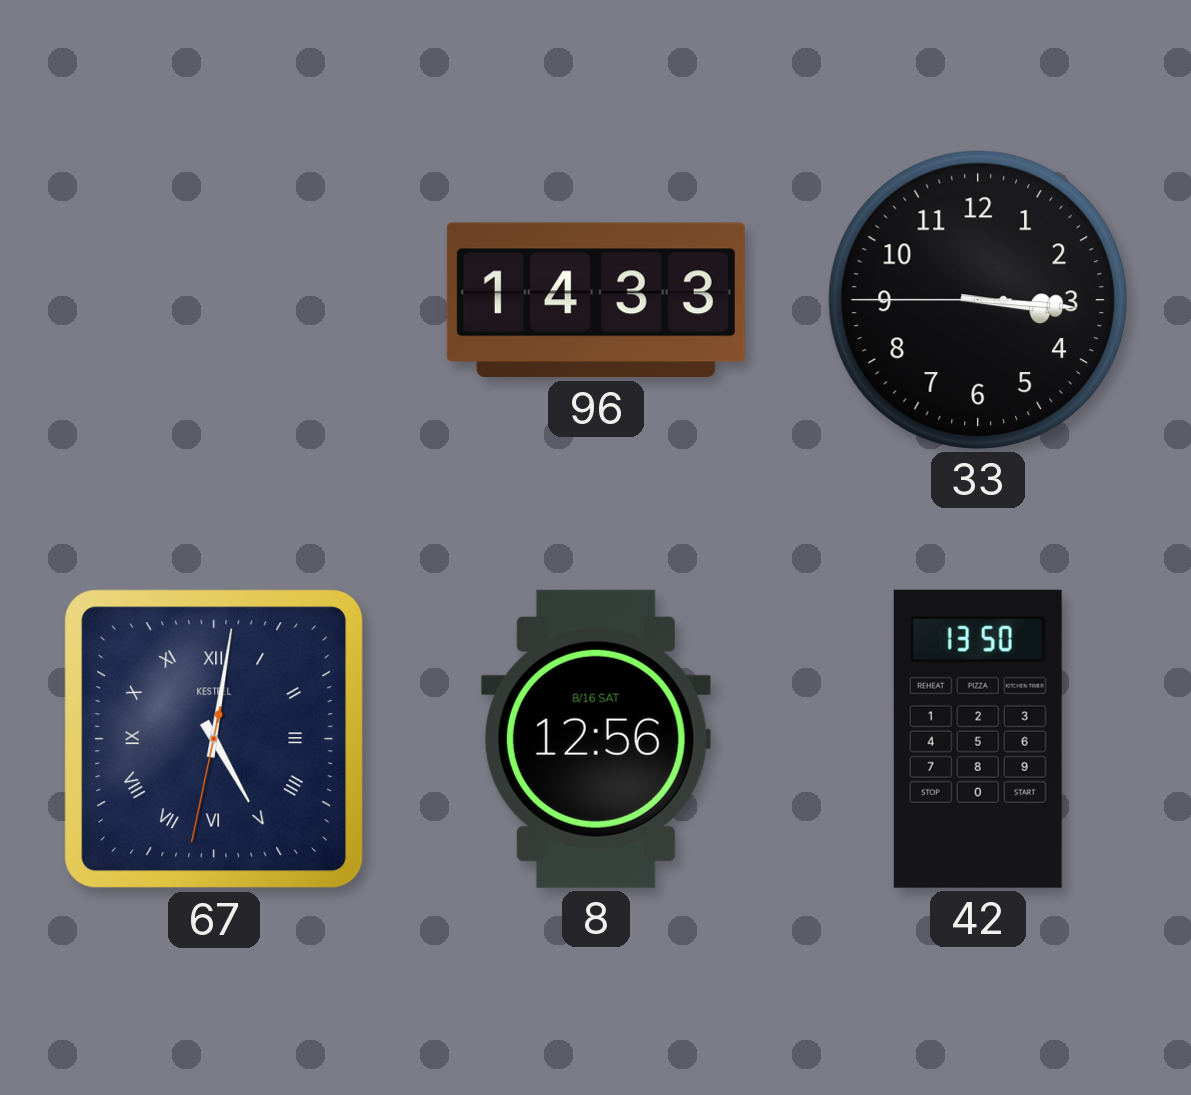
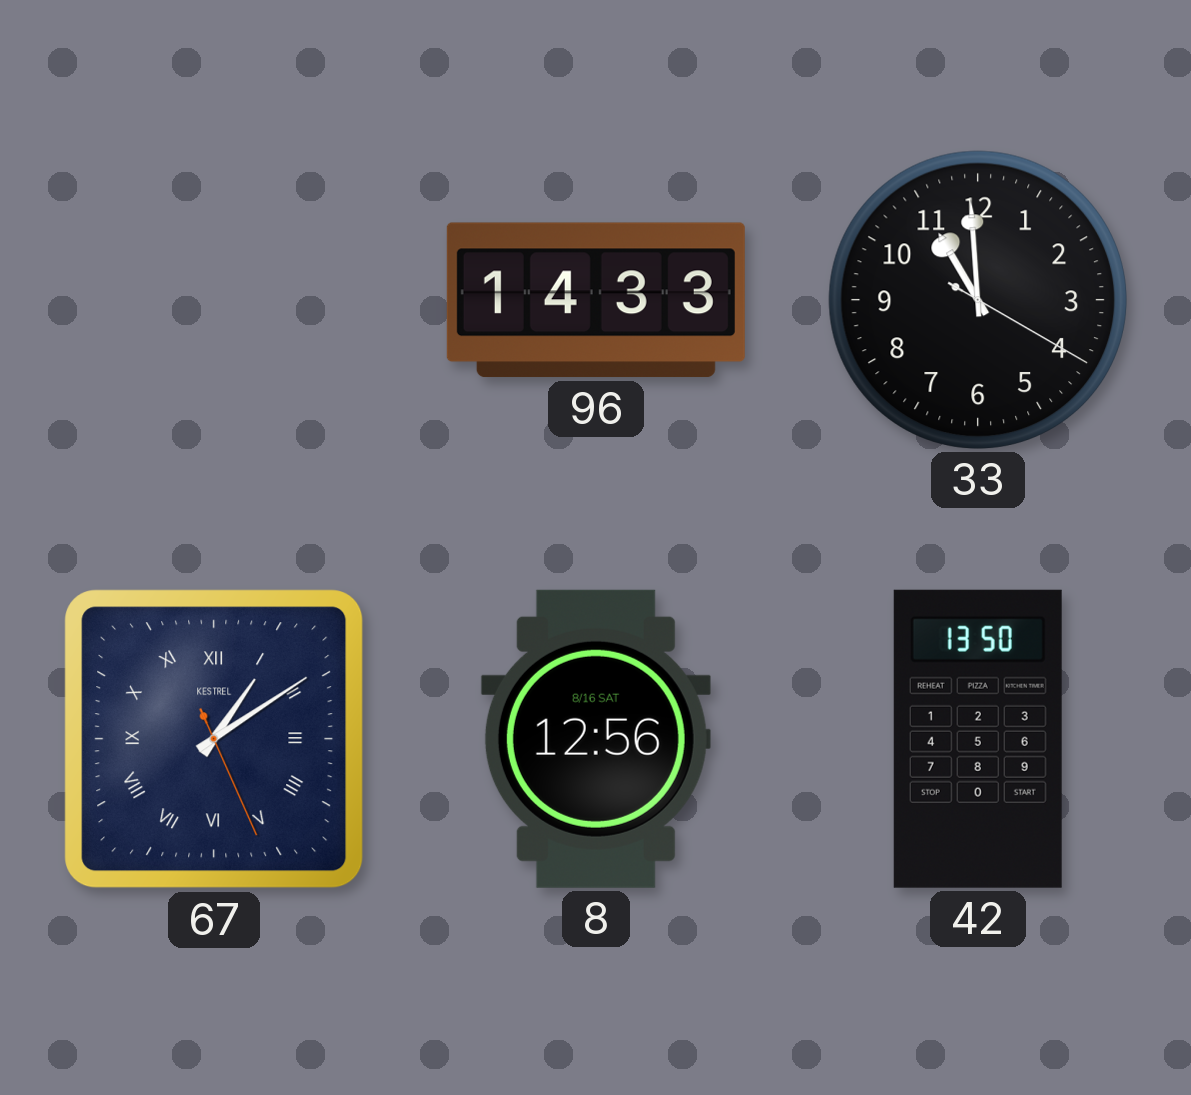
33: 3:15 -> 10:59
67: 5:01 -> 1:09
